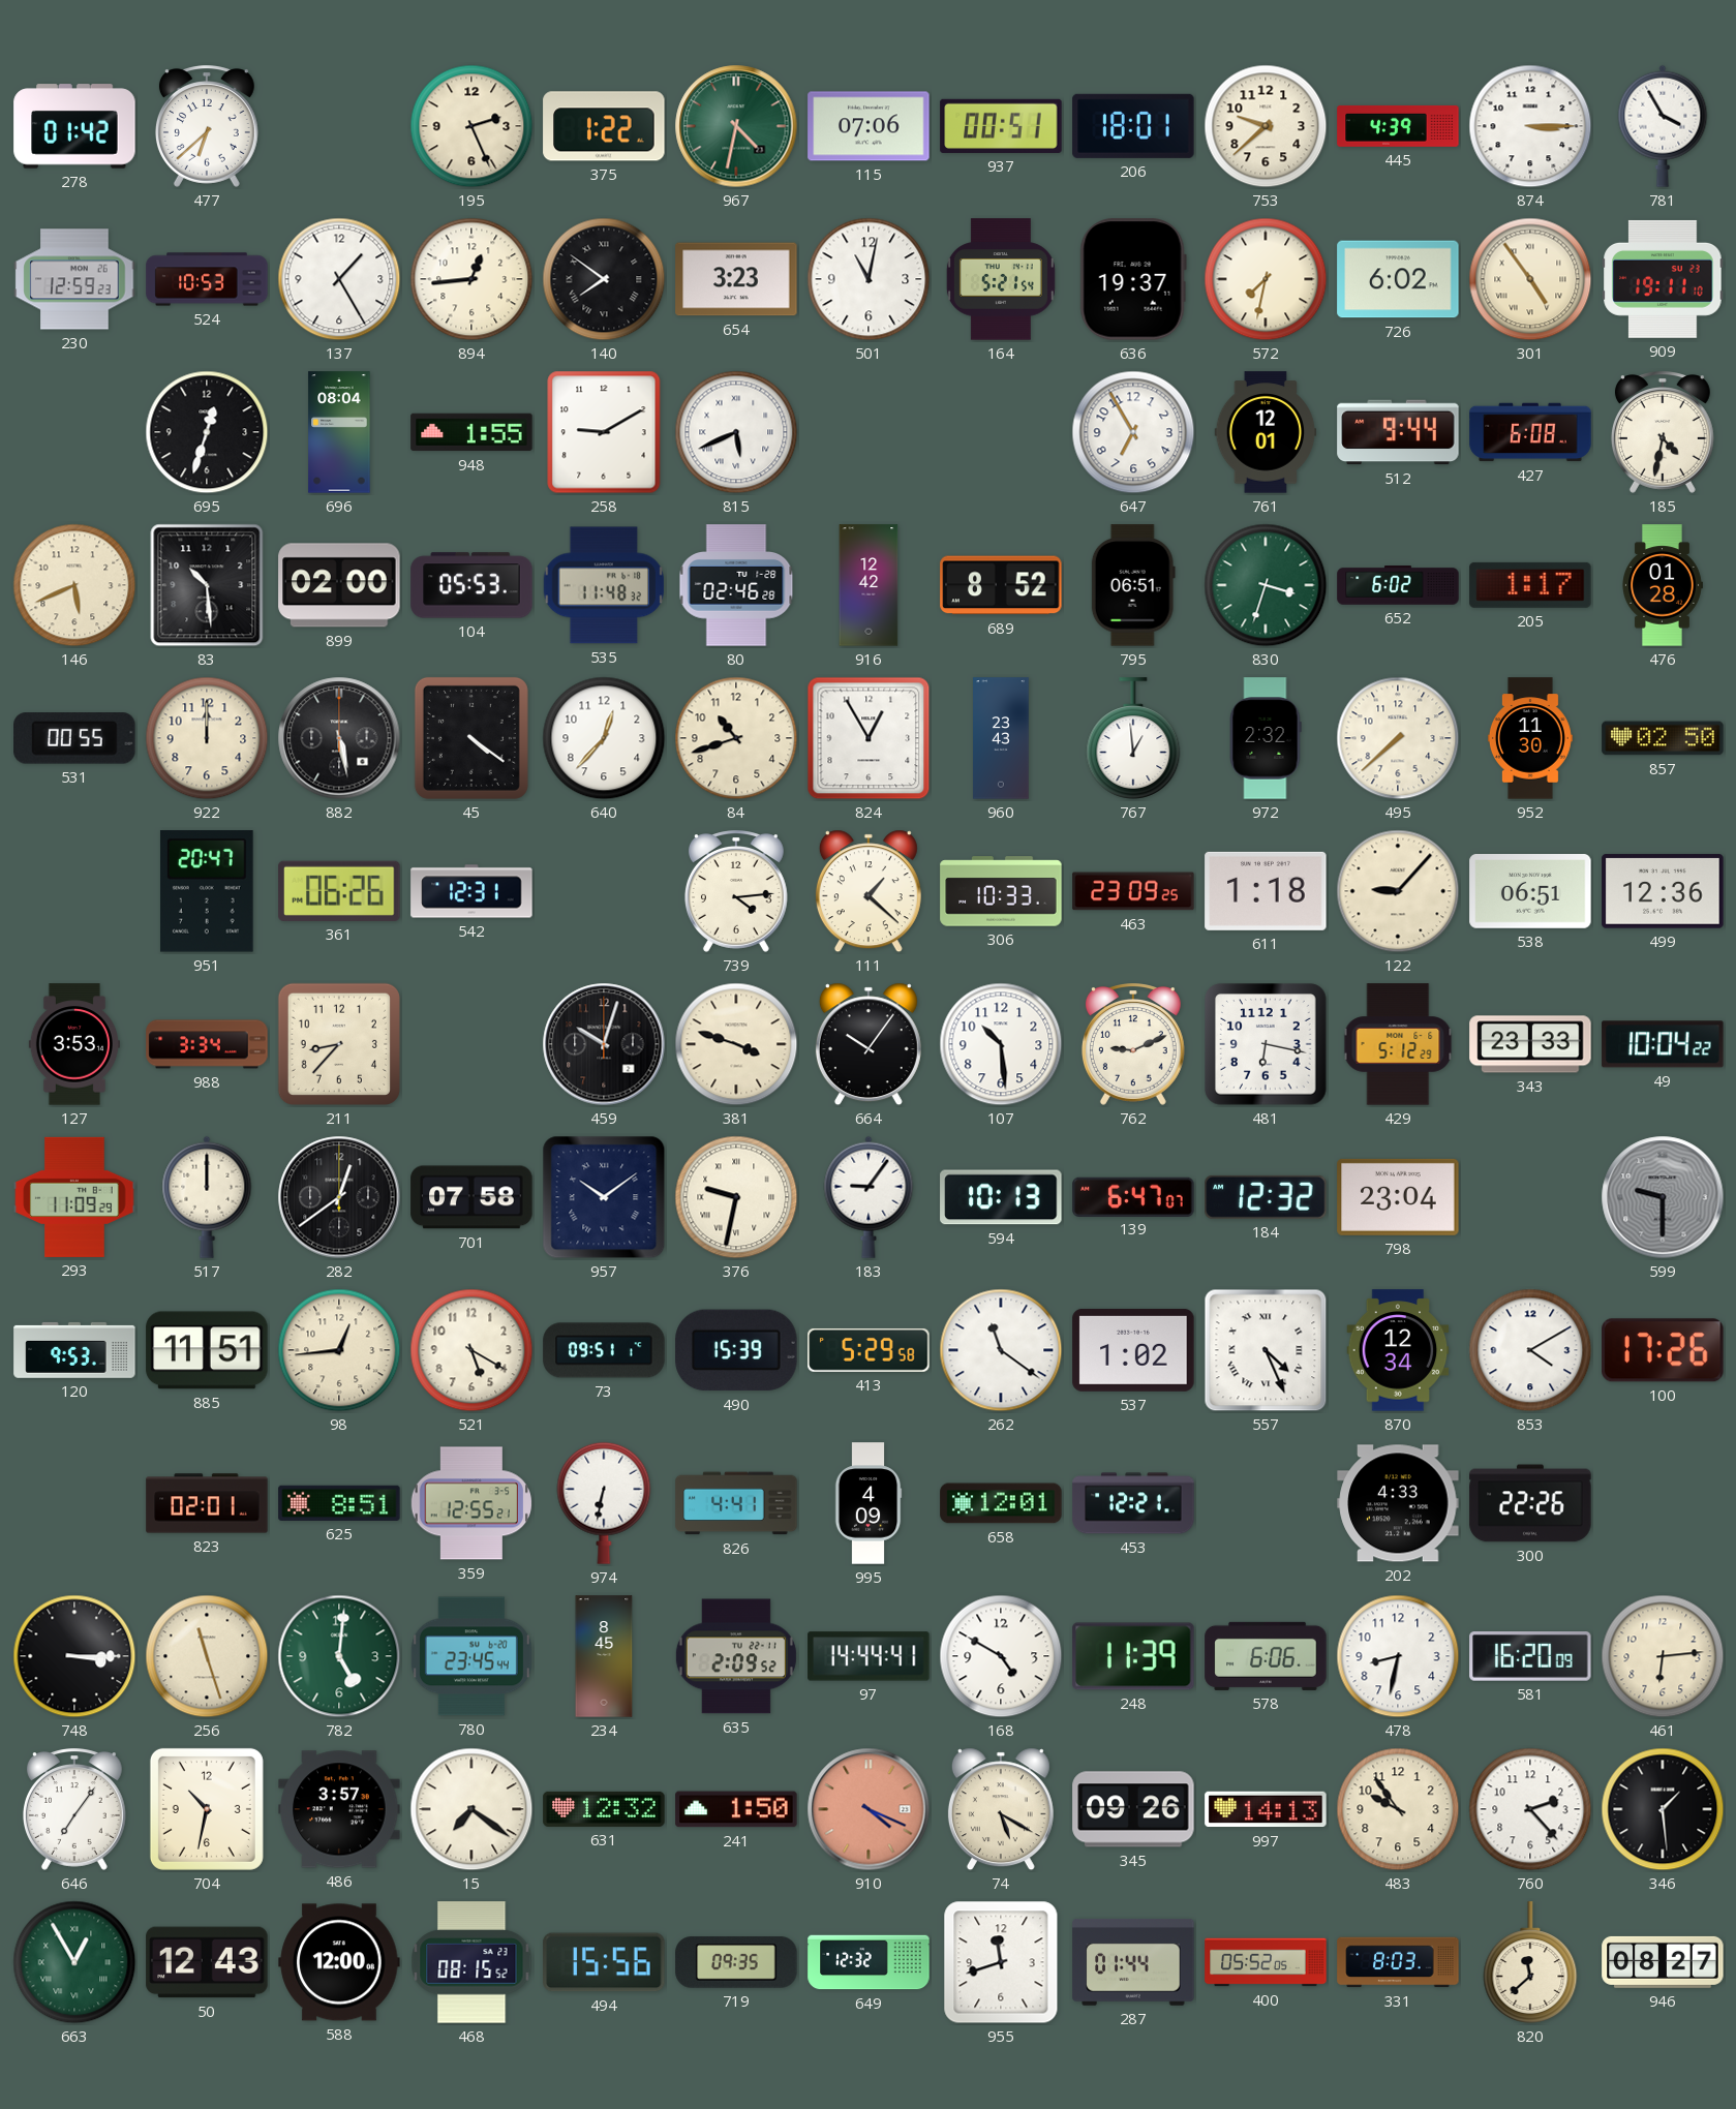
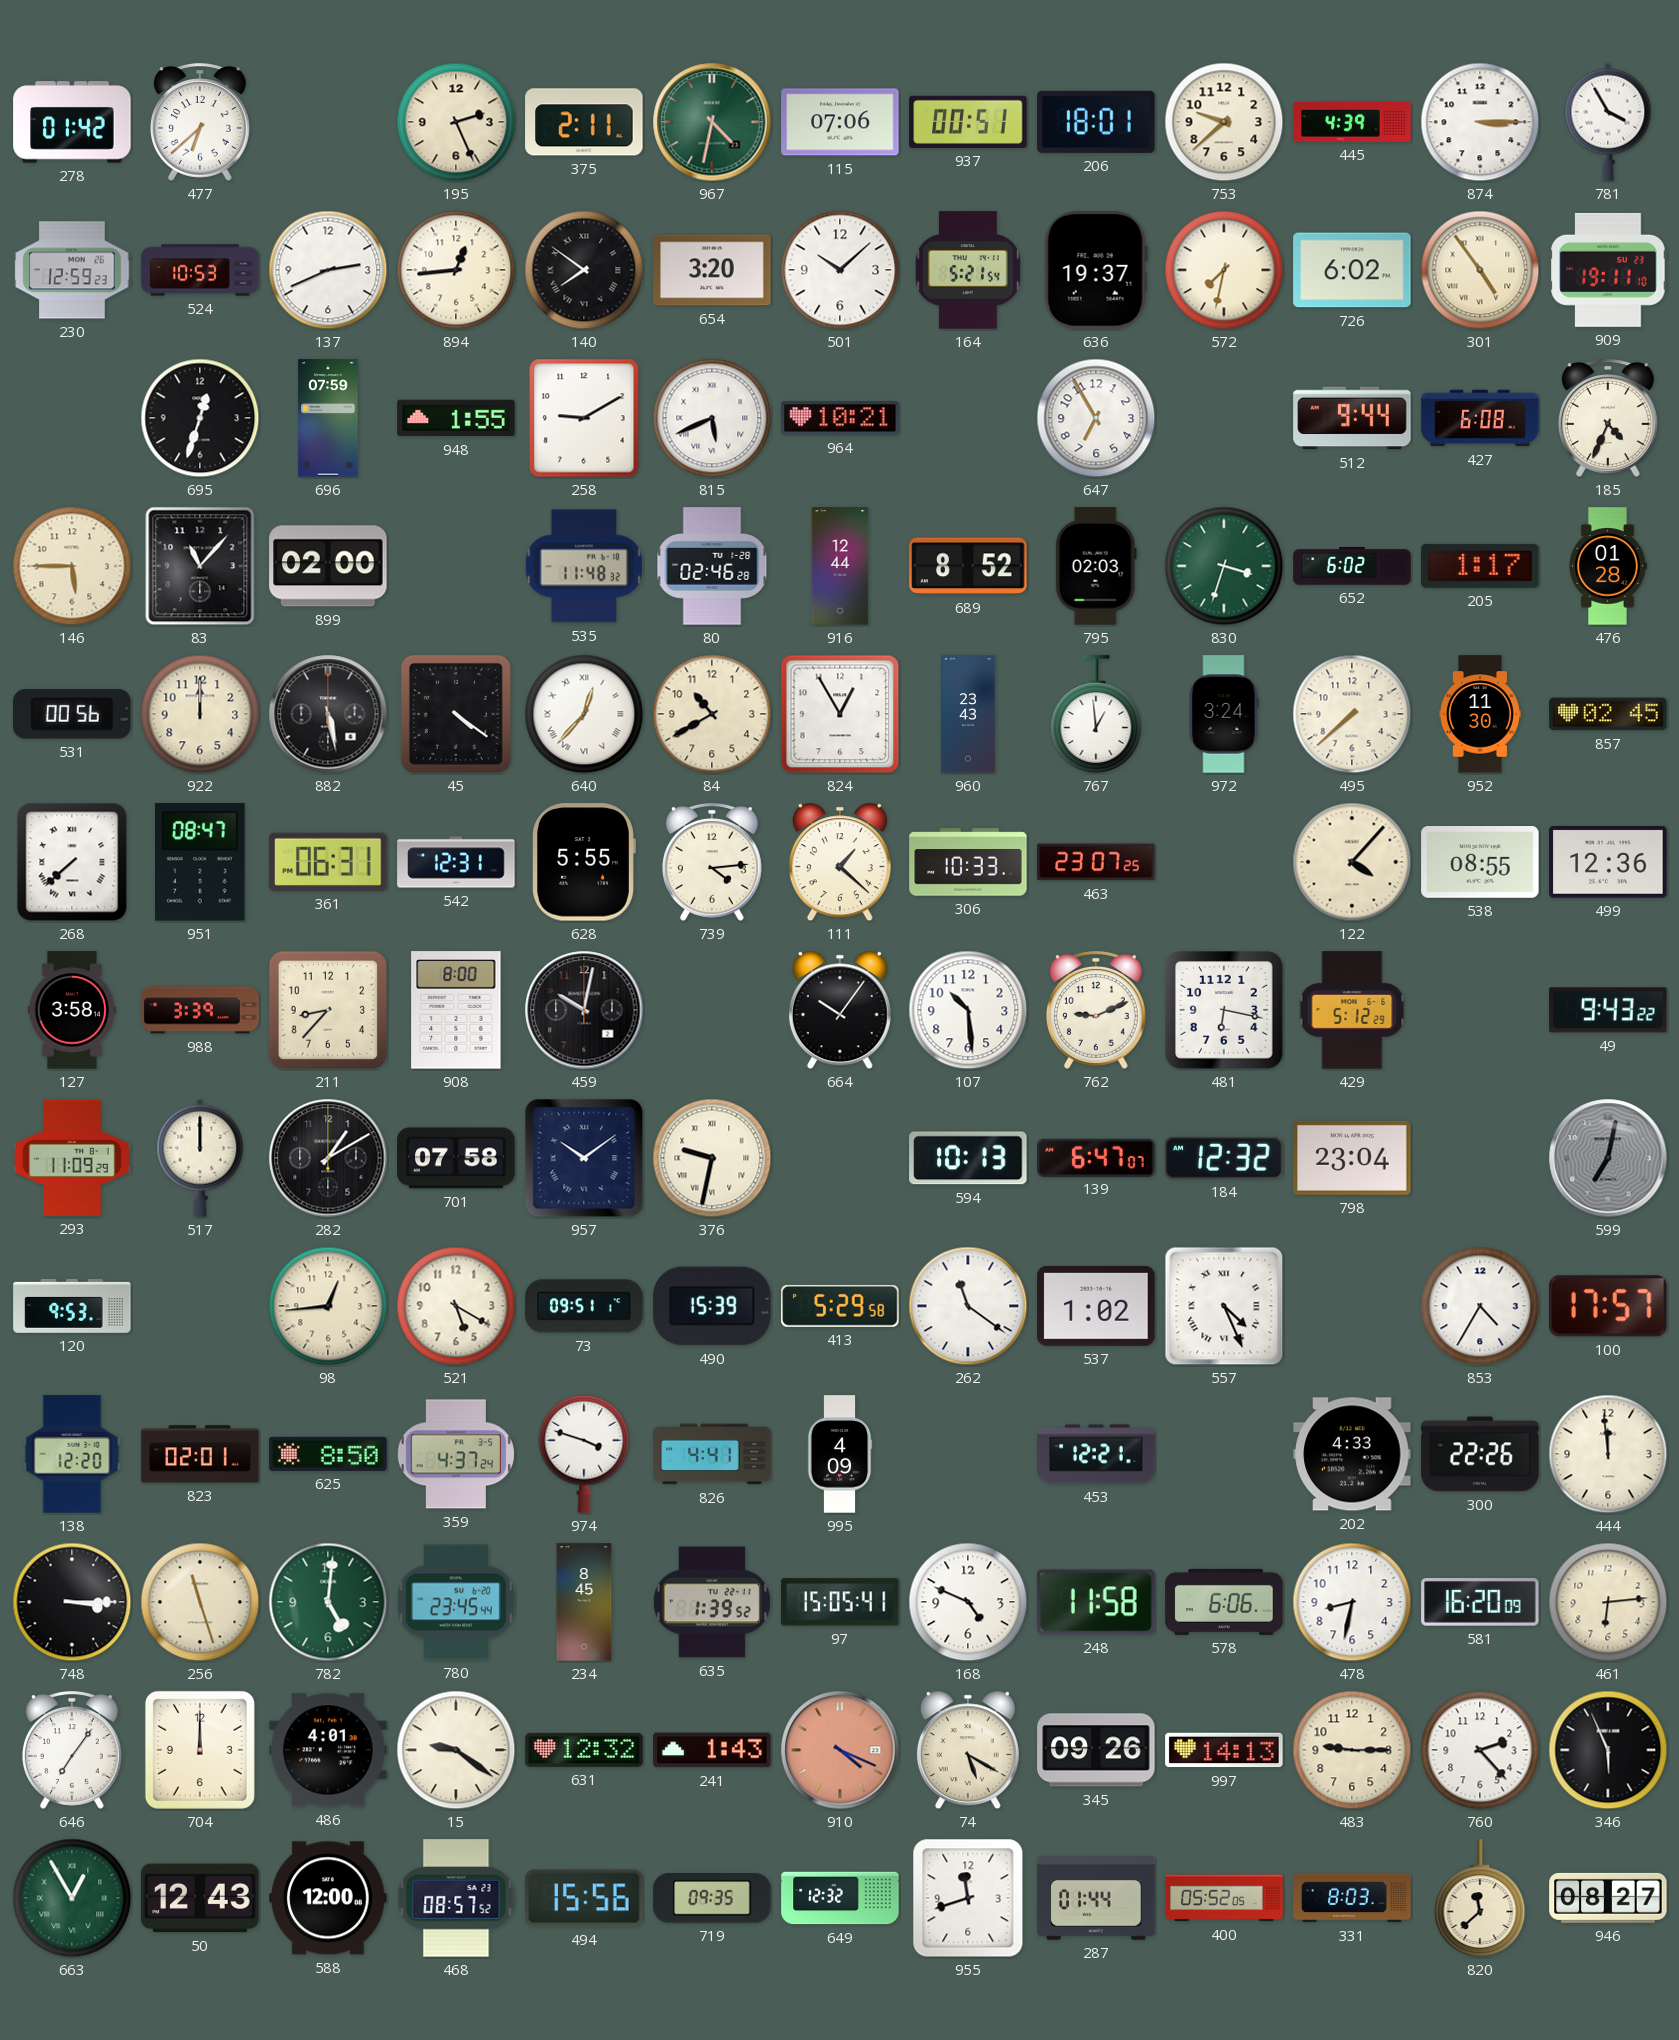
375: 1:22 -> 2:11
137: 1:25 -> 2:41
654: 3:23 -> 3:20
501: 11:02 -> 10:08
696: 08:04 -> 07:59
964: none -> 10:21
761: 12:01 -> none
185: 4:32 -> 4:34
146: 5:41 -> 5:45
83: 10:29 -> 11:07
104: 05:53 -> none
916: 12:42 -> 12:44
795: 06:51 -> 02:03
531: 00:55 -> 00:56
640 numerals: Arabic -> Roman
84: 10:42 -> 10:40
972: 2:32 -> 3:24
857: 02:50 -> 02:45
268: none -> 7:38
951: 20:47 -> 08:47
361: 06:26 -> 06:31
628: none -> 5:55
463: 23:09 -> 23:07
611: 1:18 -> none
122: 9:07 -> 4:07
538: 06:51 -> 08:55
127: 3:53 -> 3:58
988: 3:34 -> 3:39
908: none -> 8:00
459: 10:03 -> 10:02
381: 3:48 -> none
343: 23:33 -> none
49: 10:04 -> 9:43
282: 12:39 -> 1:10
183: 9:06 -> none
599: 9:30 -> 7:02
885: 11:51 -> none
870: 12:34 -> none
853: 4:10 -> 4:35
100: 17:26 -> 17:57
138: none -> 12:20
625: 8:51 -> 8:50
359: 12:55 -> 4:37
974: 6:32 -> 3:48
658: 12:01 -> none
444: none -> 11:59
635: 2:09 -> 1:39
97: 14:44 -> 15:05
168: 4:50 -> 4:49
248: 11:39 -> 11:58
704: 10:32 -> 12:00
486: 3:57 -> 4:01
15: 7:21 -> 9:21
241: 1:50 -> 1:43
483: 9:54 -> 9:15
346: 1:29 -> 5:56
468: 08:15 -> 08:57
